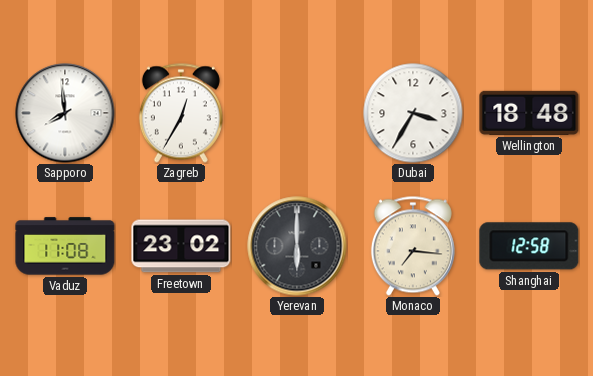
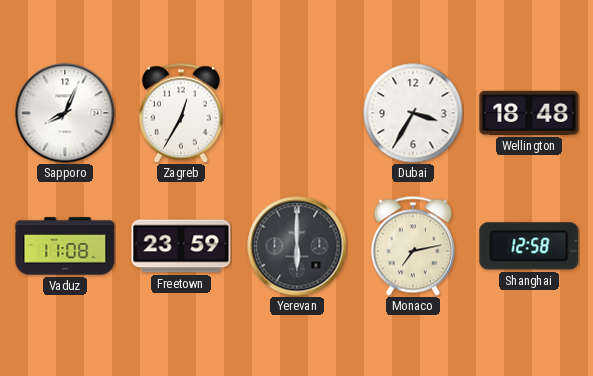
Sapporo: 7:59 -> 8:04
Freetown: 23:02 -> 23:59
Monaco: 7:16 -> 7:13
